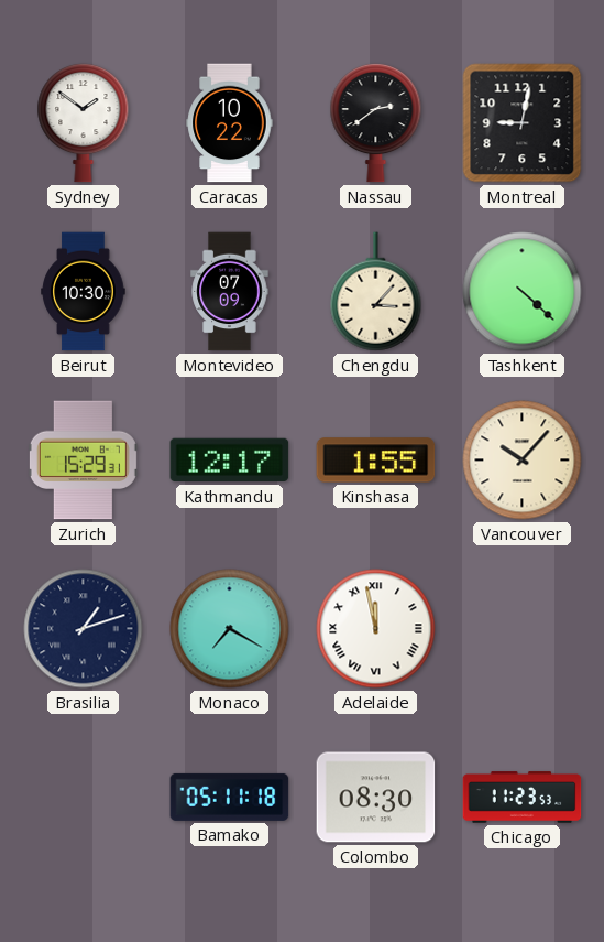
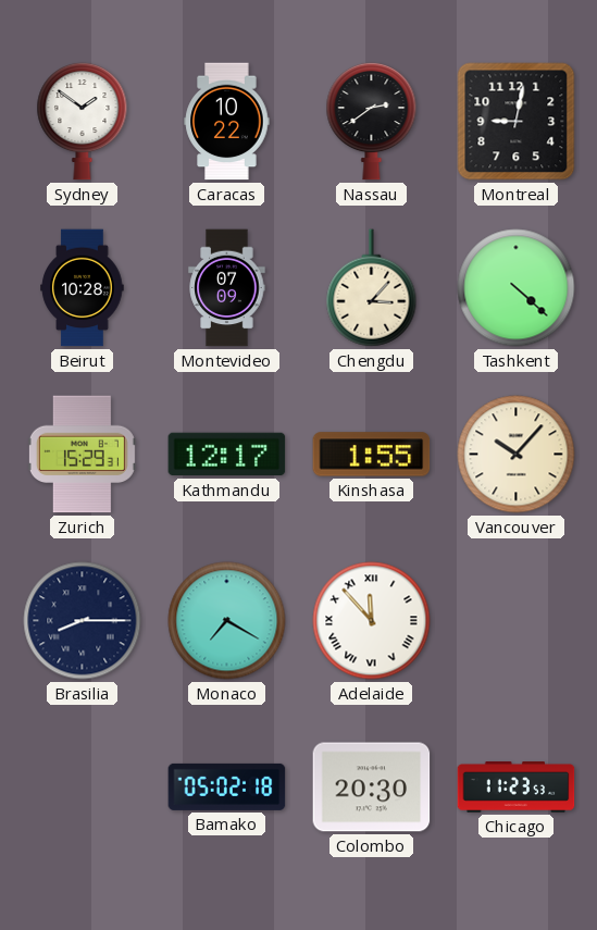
Beirut: 10:30 -> 10:28
Brasilia: 1:12 -> 8:15
Adelaide: 11:58 -> 11:53
Bamako: 05:11 -> 05:02
Colombo: 08:30 -> 20:30
